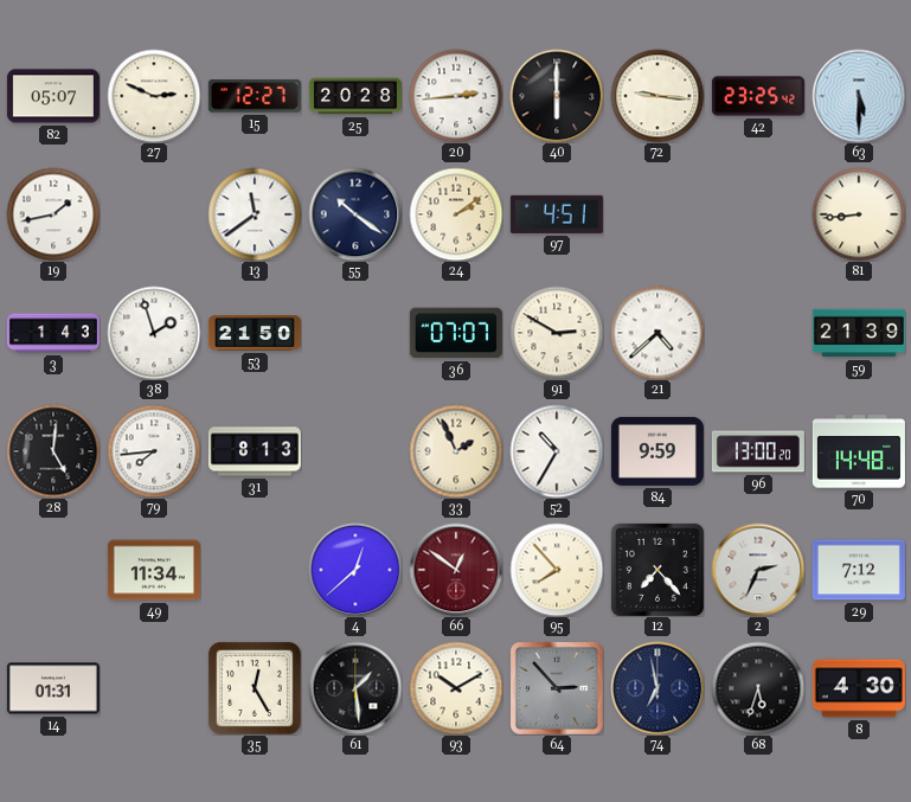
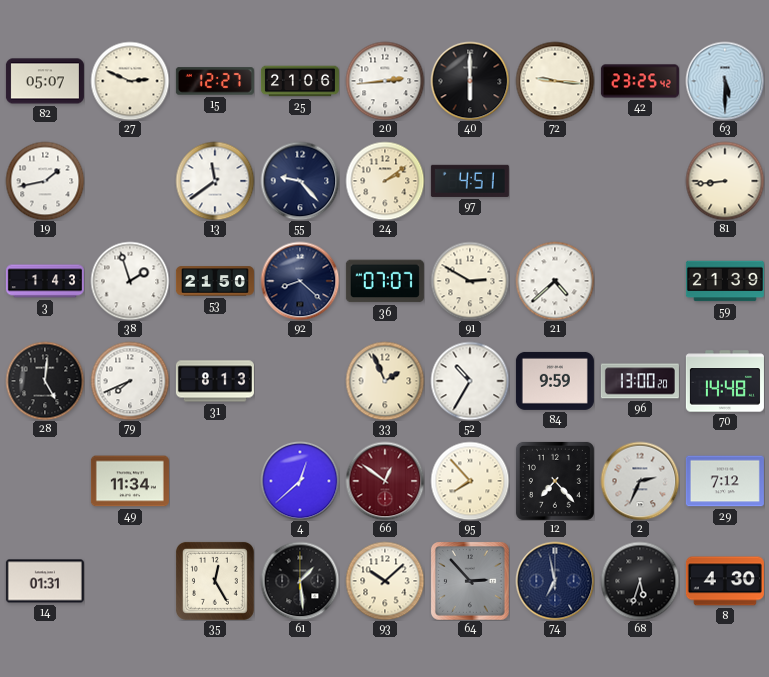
25: 20:28 -> 21:06
55: 10:21 -> 9:23
92: none -> 8:22
79: 7:44 -> 7:41
93: 10:10 -> 10:08
